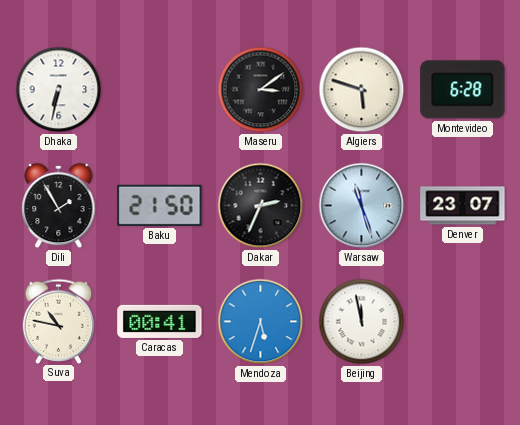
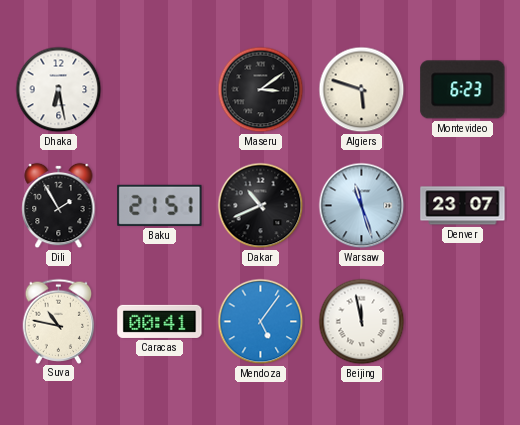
Dhaka: 6:32 -> 6:28
Montevideo: 6:28 -> 6:23
Baku: 21:50 -> 21:51
Dakar: 2:34 -> 10:41
Mendoza: 5:33 -> 5:06
